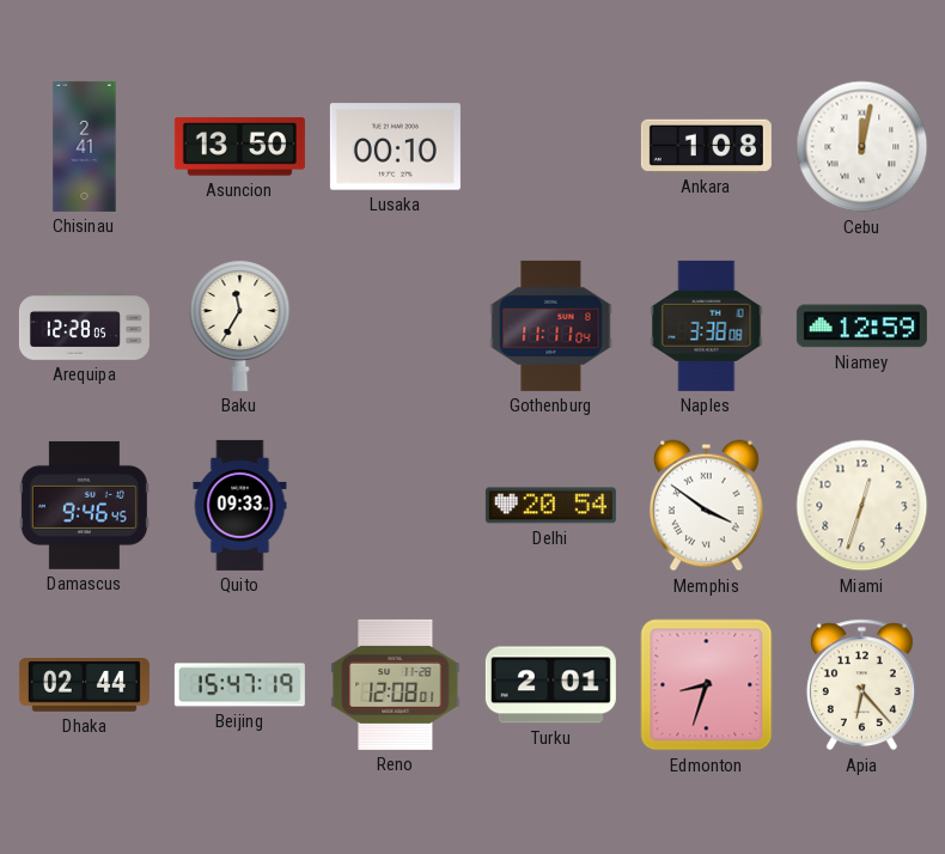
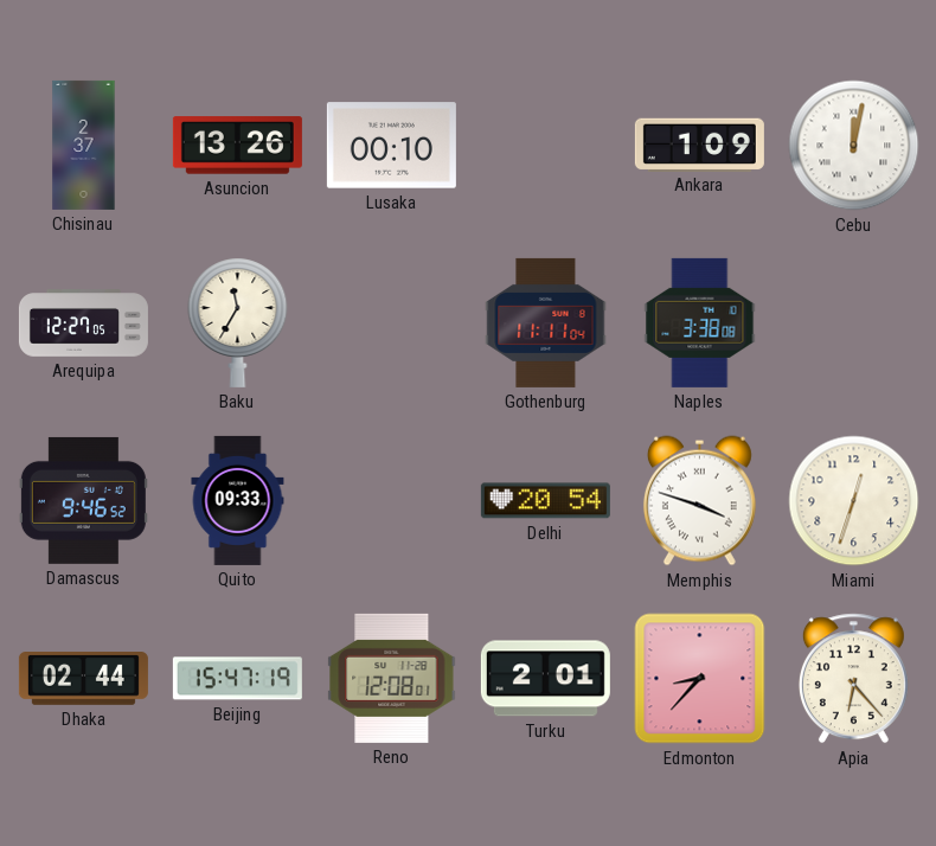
Chisinau: 2:41 -> 2:37
Asuncion: 13:50 -> 13:26
Ankara: 1:08 -> 1:09
Arequipa: 12:28 -> 12:27
Niamey: 12:59 -> none
Damascus: 9:46:45 -> 9:46:52
Memphis: 3:51 -> 3:48
Edmonton: 8:33 -> 8:37
